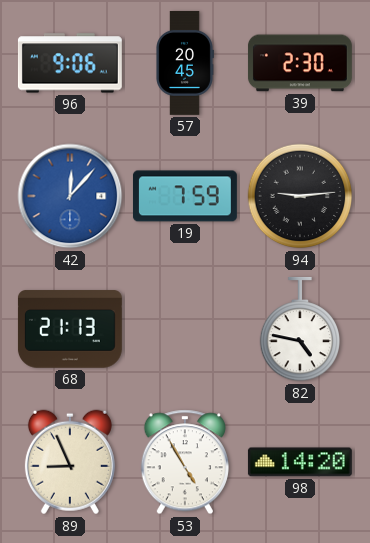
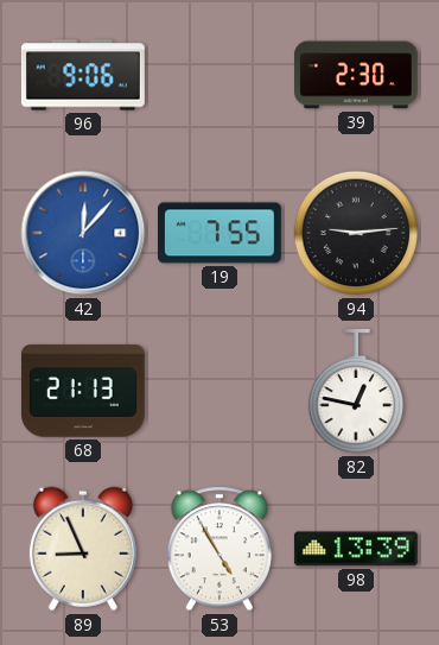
57: 20:45 -> none
19: 7:59 -> 7:55
82: 4:47 -> 12:47
98: 14:20 -> 13:39
